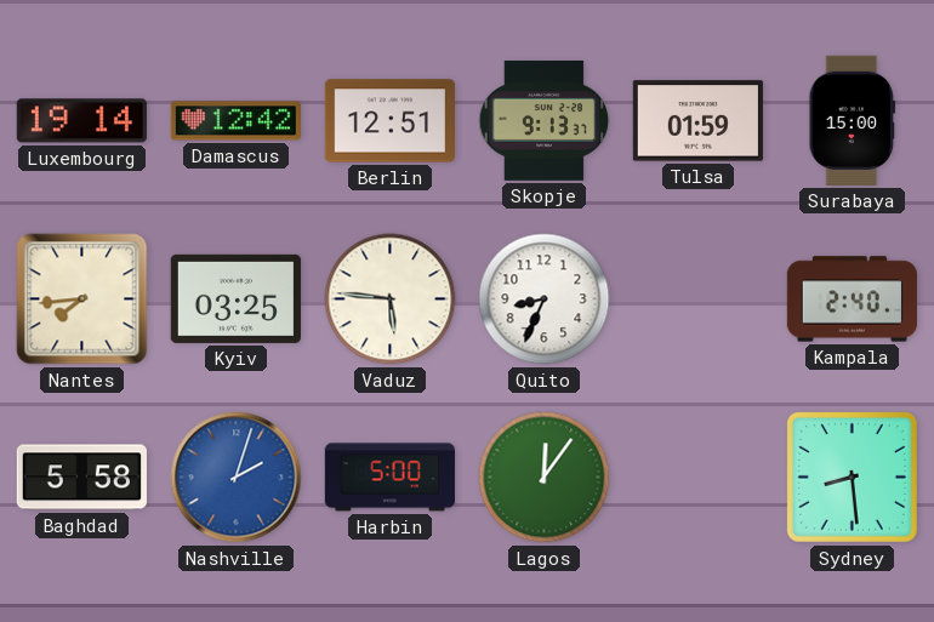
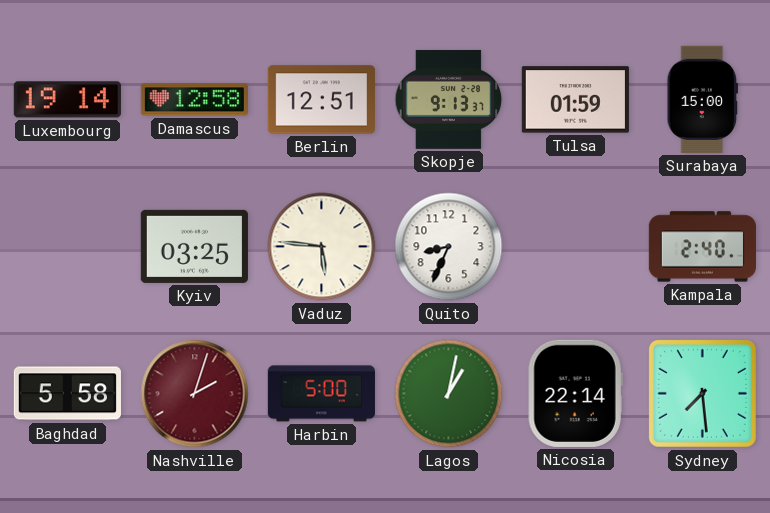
Damascus: 12:42 -> 12:58
Nantes: 7:44 -> none
Nashville dial: blue -> burgundy
Lagos: 12:06 -> 1:02
Nicosia: none -> 22:14
Sydney: 8:29 -> 7:29
